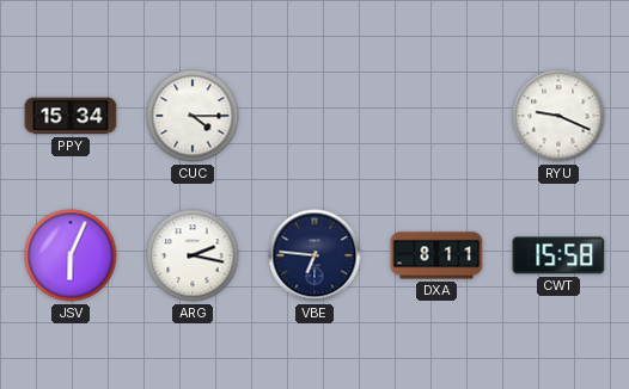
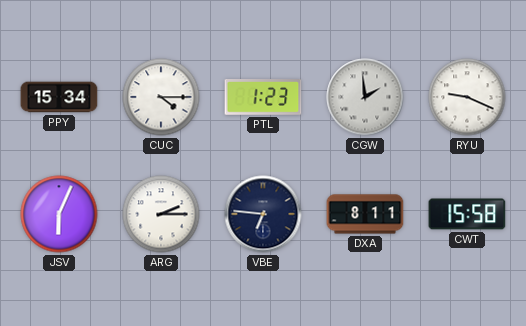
PTL: none -> 1:23
CGW: none -> 1:59
ARG: 2:17 -> 2:15
